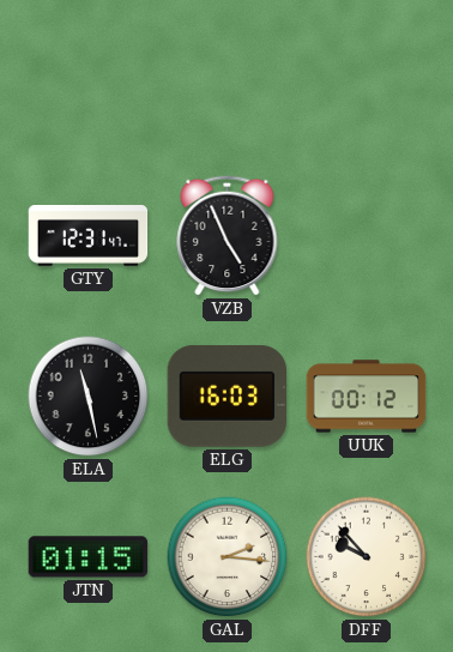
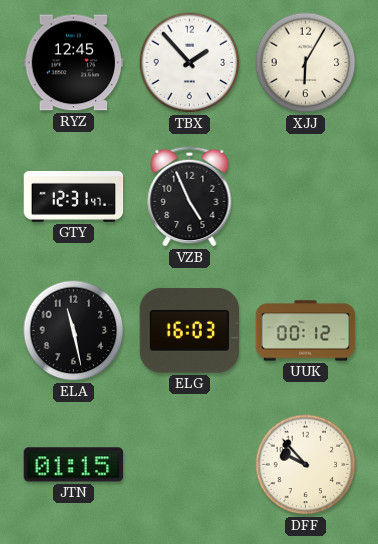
RYZ: none -> 12:45
TBX: none -> 1:53
XJJ: none -> 6:05
GAL: 2:16 -> none
